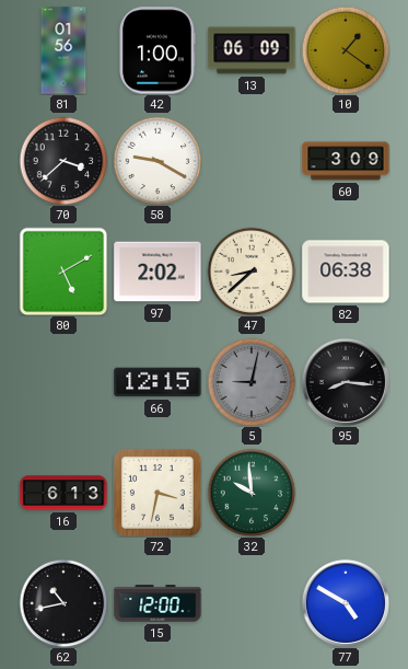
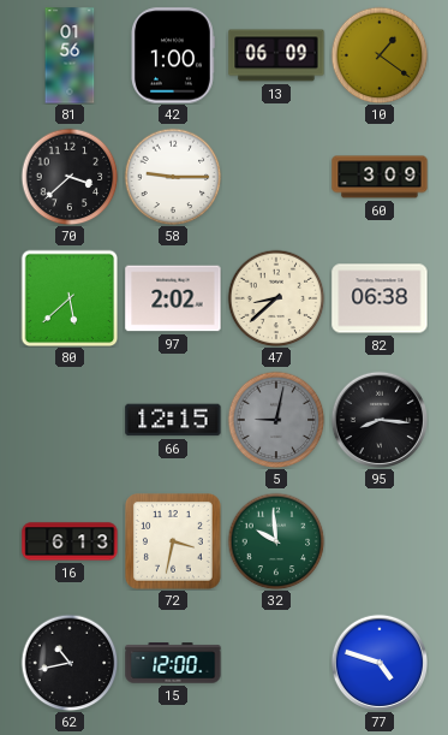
58: 9:20 -> 9:15
80: 5:10 -> 5:38
77: 4:50 -> 4:48
